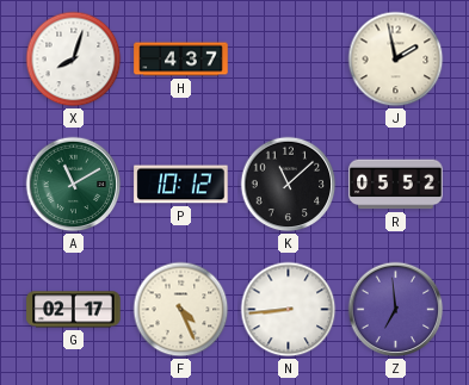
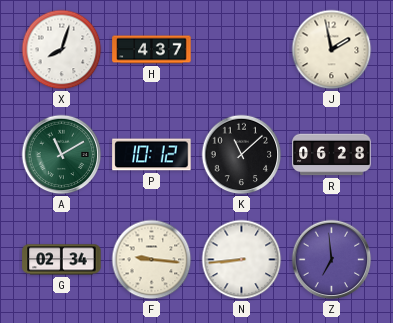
R: 05:52 -> 06:28
G: 02:17 -> 02:34
F: 4:26 -> 9:16
